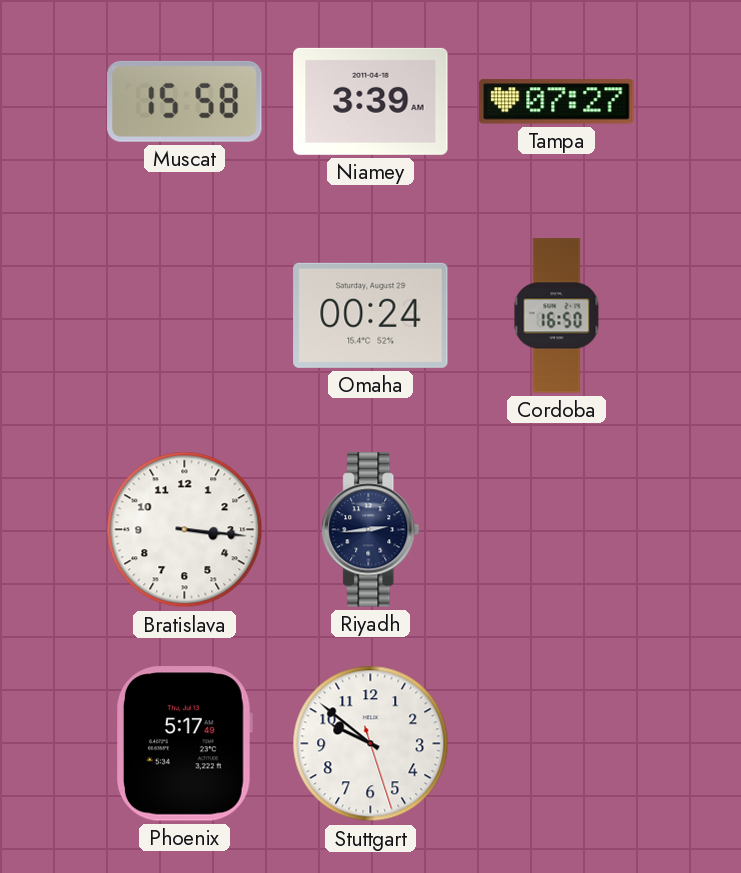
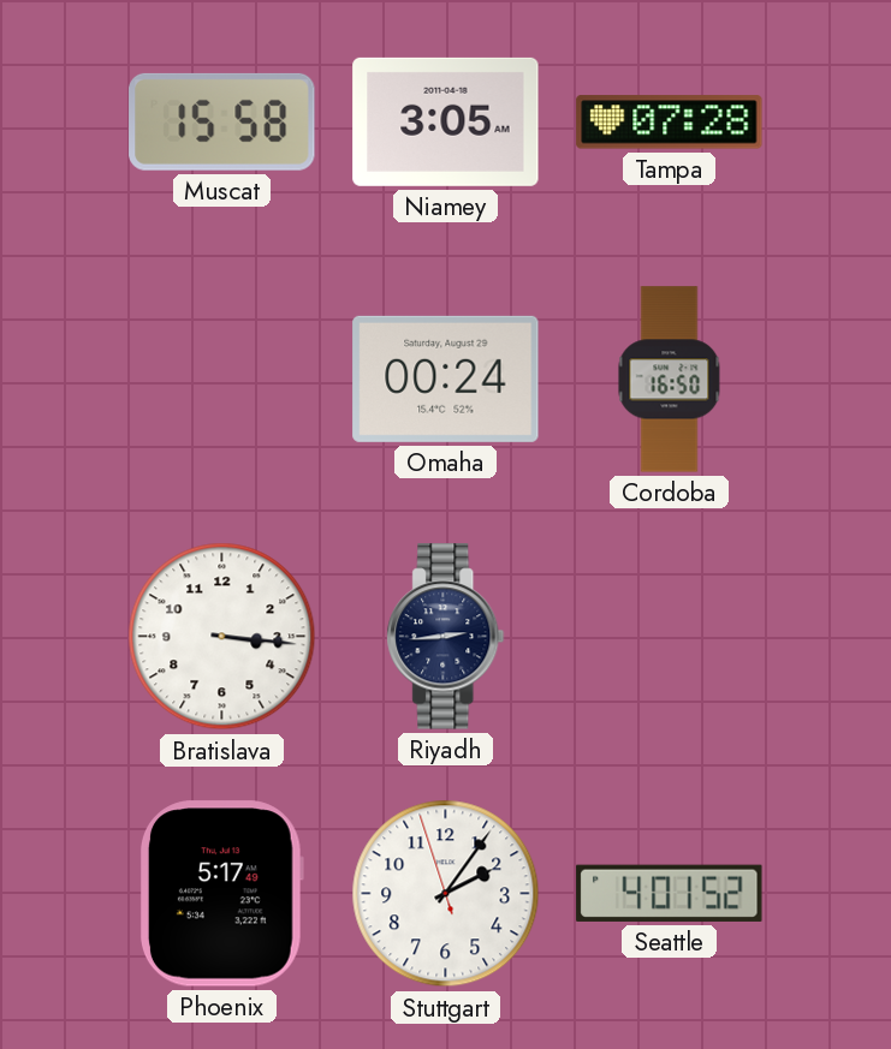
Niamey: 3:39 -> 3:05
Tampa: 07:27 -> 07:28
Stuttgart: 9:51 -> 2:05
Seattle: none -> 4:01
